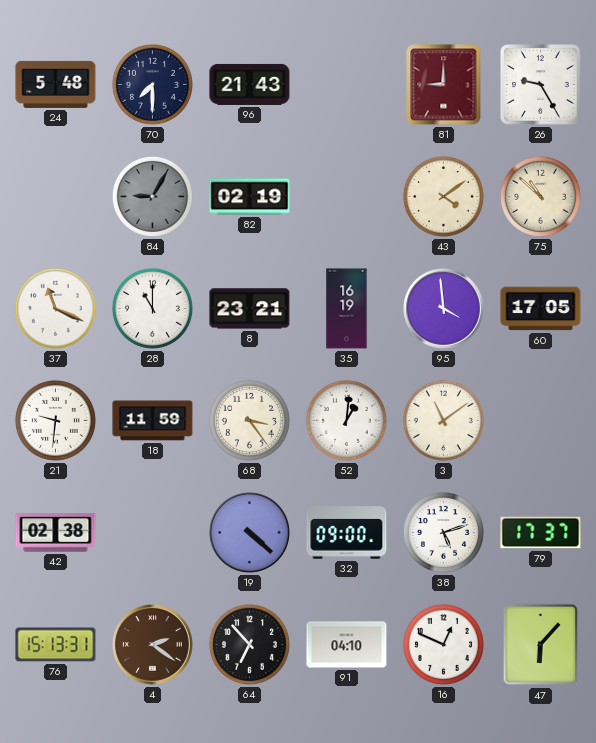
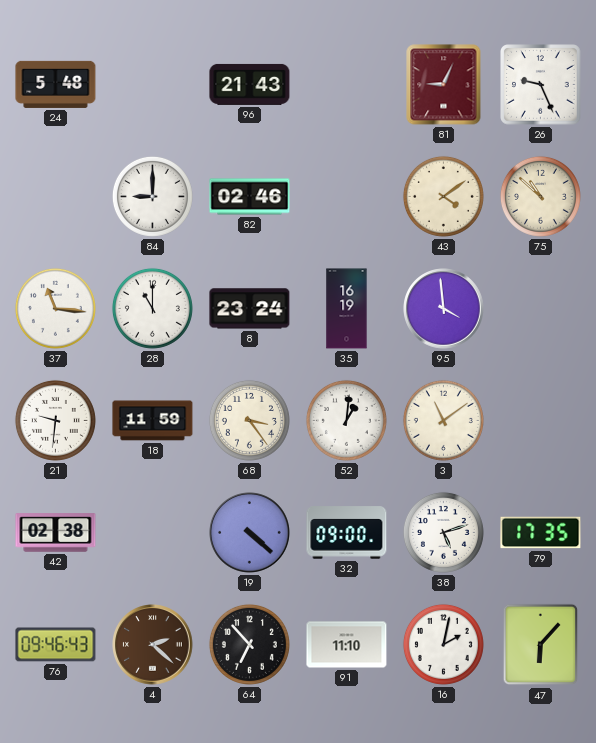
70: 7:30 -> none
81: 9:00 -> 9:04
26: 9:25 -> 9:26
84: 9:05 -> 9:00
84 dial: grey -> white
82: 02:19 -> 02:46
37: 11:19 -> 11:16
8: 23:21 -> 23:24
60: 17:05 -> none
79: 17:37 -> 17:35
76: 15:13 -> 09:46
4: 2:21 -> 2:22
91: 04:10 -> 11:10
16: 12:49 -> 2:02
